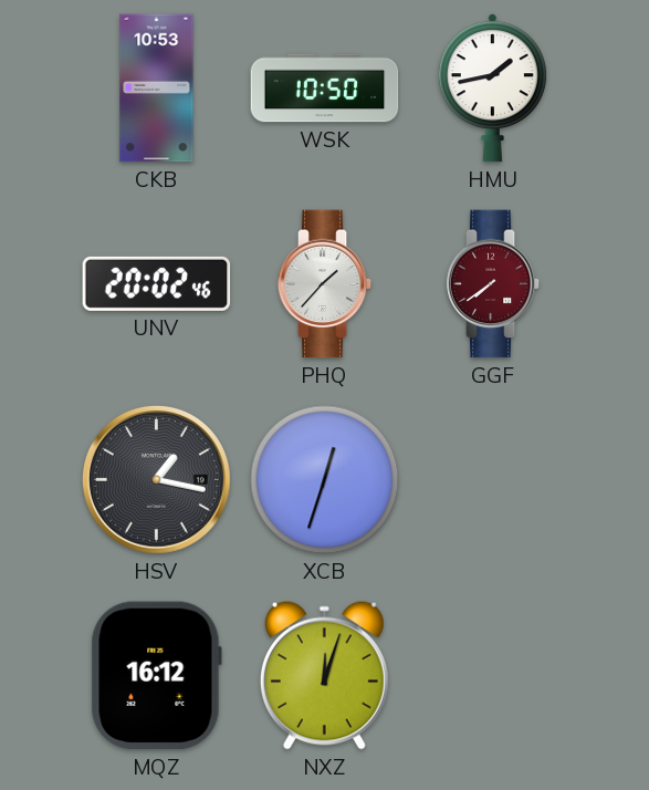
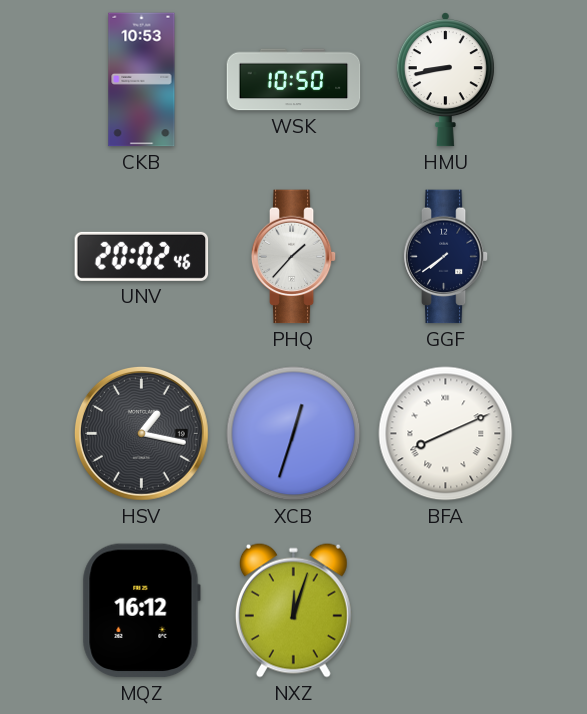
HMU: 1:43 -> 8:43
GGF dial: burgundy -> navy
BFA: none -> 8:11
